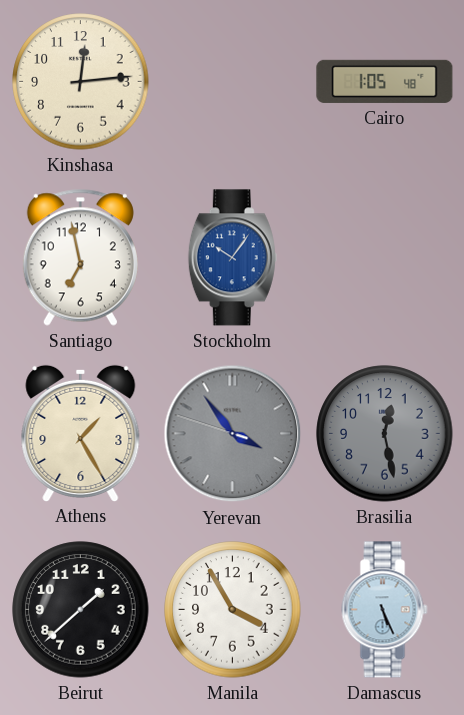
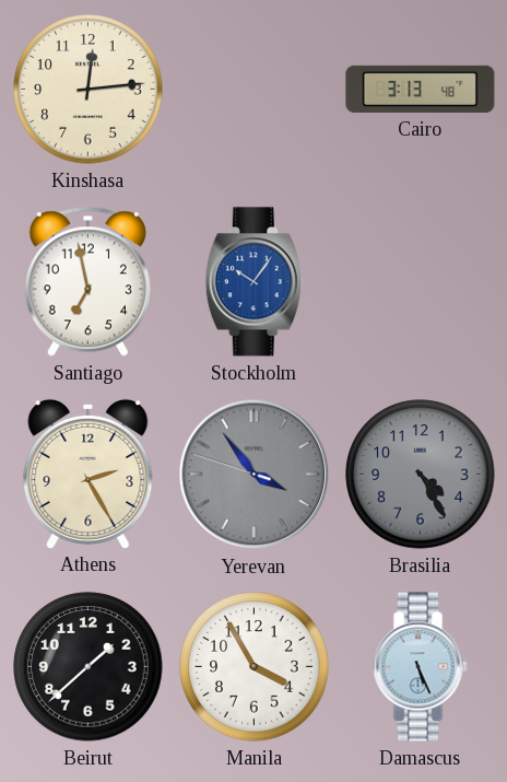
Cairo: 1:05 -> 3:13
Athens: 1:25 -> 2:25
Brasilia: 12:28 -> 4:25
